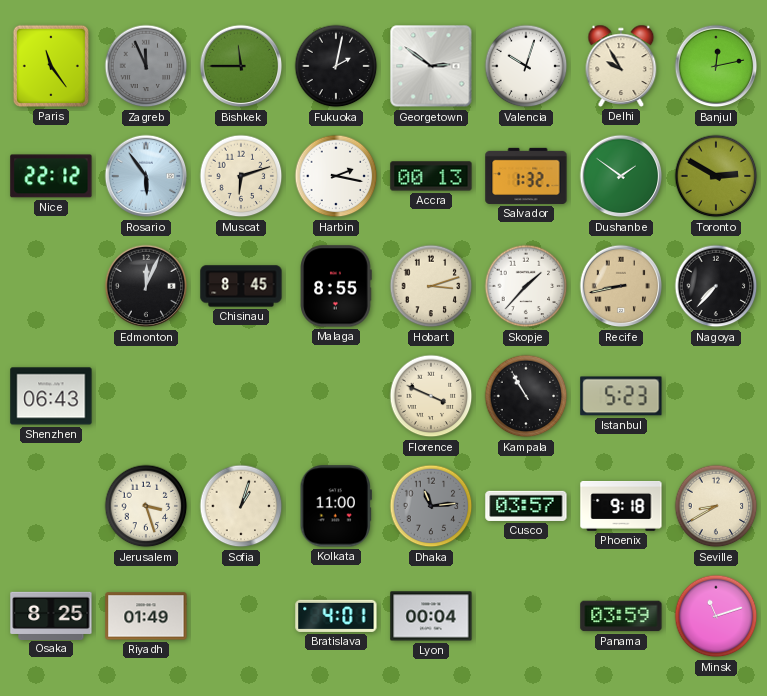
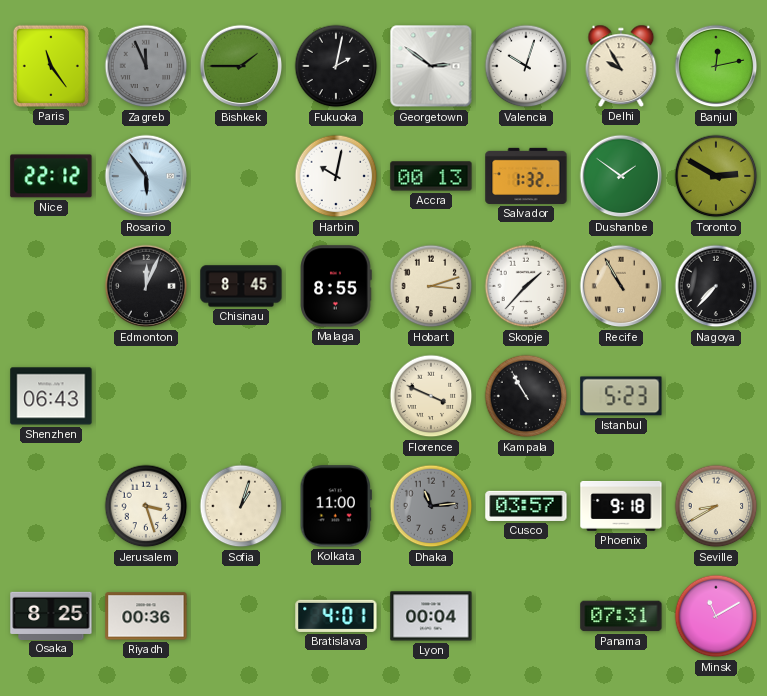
Bishkek: 11:45 -> 1:45
Muscat: 6:12 -> none
Harbin: 2:17 -> 10:02
Recife: 8:43 -> 10:55
Riyadh: 01:49 -> 00:36
Panama: 03:59 -> 07:31
Minsk: 11:12 -> 11:10
